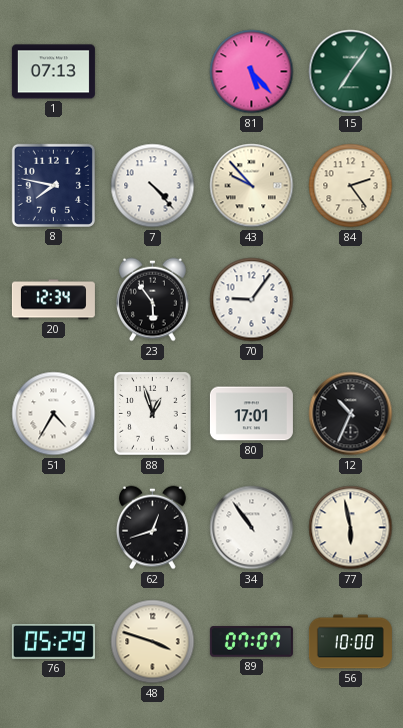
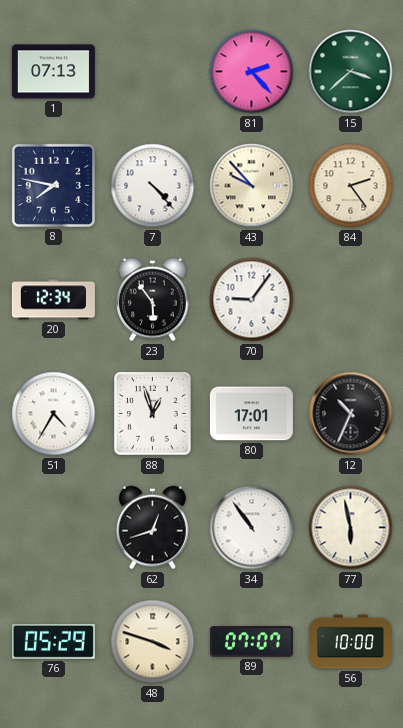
81: 5:23 -> 2:23
15: 7:06 -> 3:38
